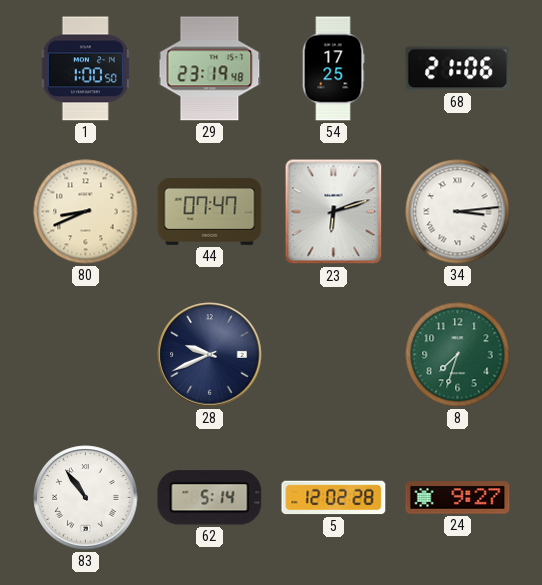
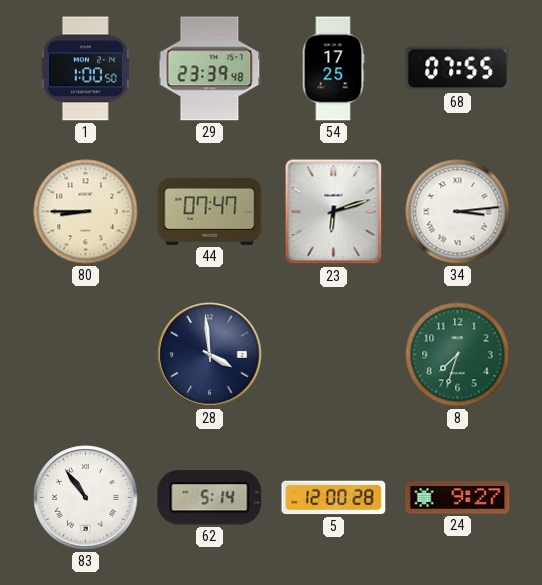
29: 23:19 -> 23:39
68: 21:06 -> 07:55
80: 8:41 -> 8:45
28: 9:41 -> 3:59
5: 12:02 -> 12:00
